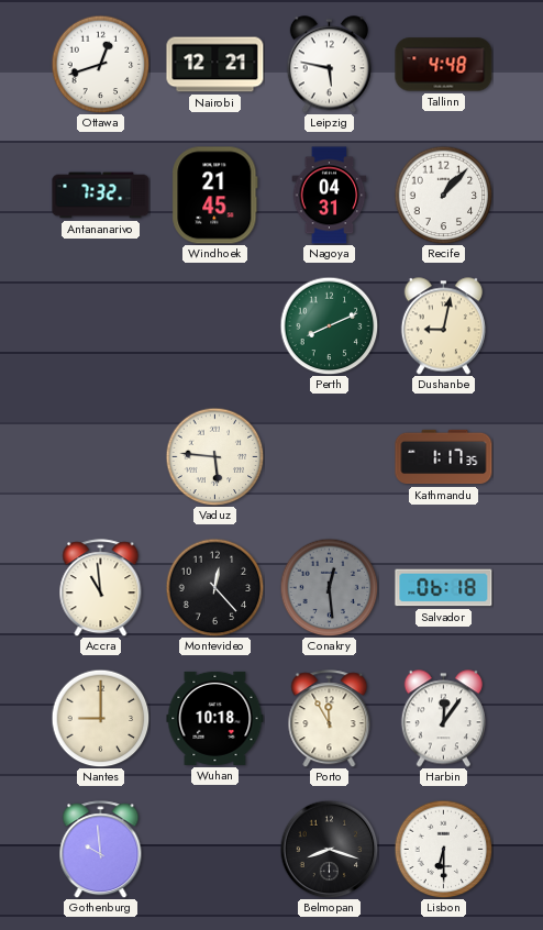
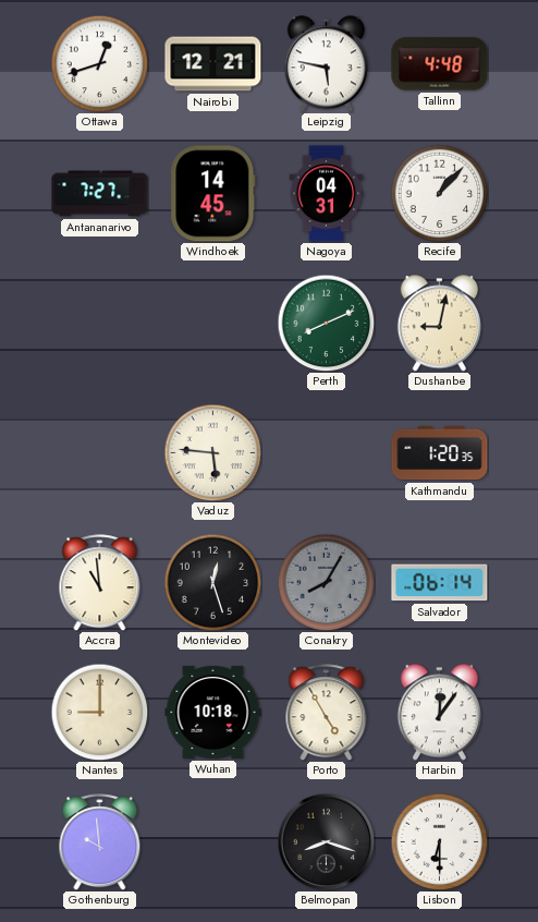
Antananarivo: 7:32 -> 7:27
Windhoek: 21:45 -> 14:45
Kathmandu: 1:17 -> 1:20
Montevideo: 12:23 -> 12:27
Conakry: 12:29 -> 8:05
Salvador: 06:18 -> 06:14
Porto: 11:55 -> 4:55
